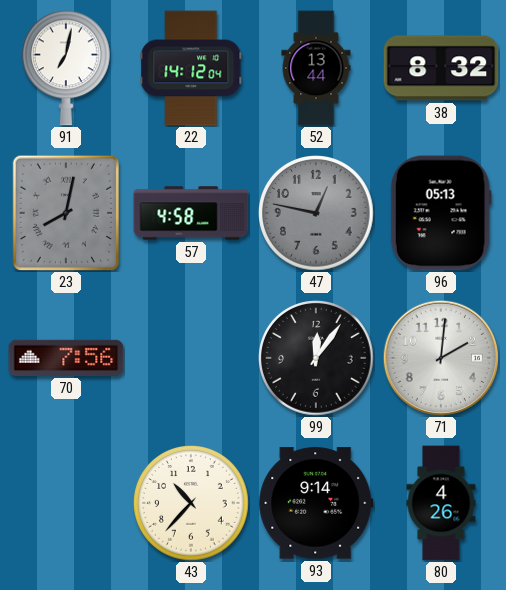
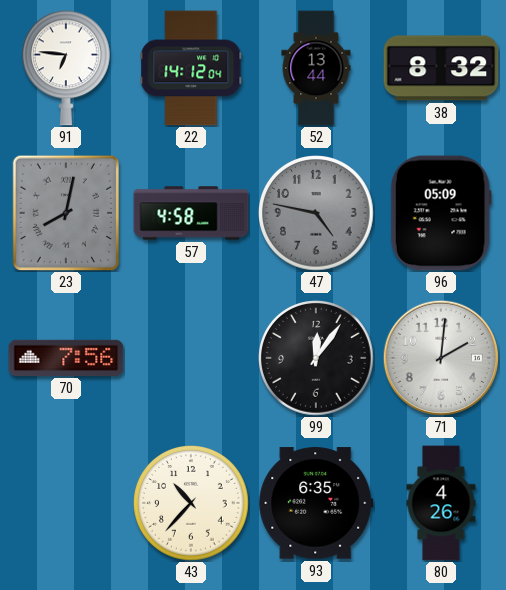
91: 7:02 -> 6:46
47: 12:47 -> 4:47
96: 05:13 -> 05:09
93: 9:14 -> 6:35
